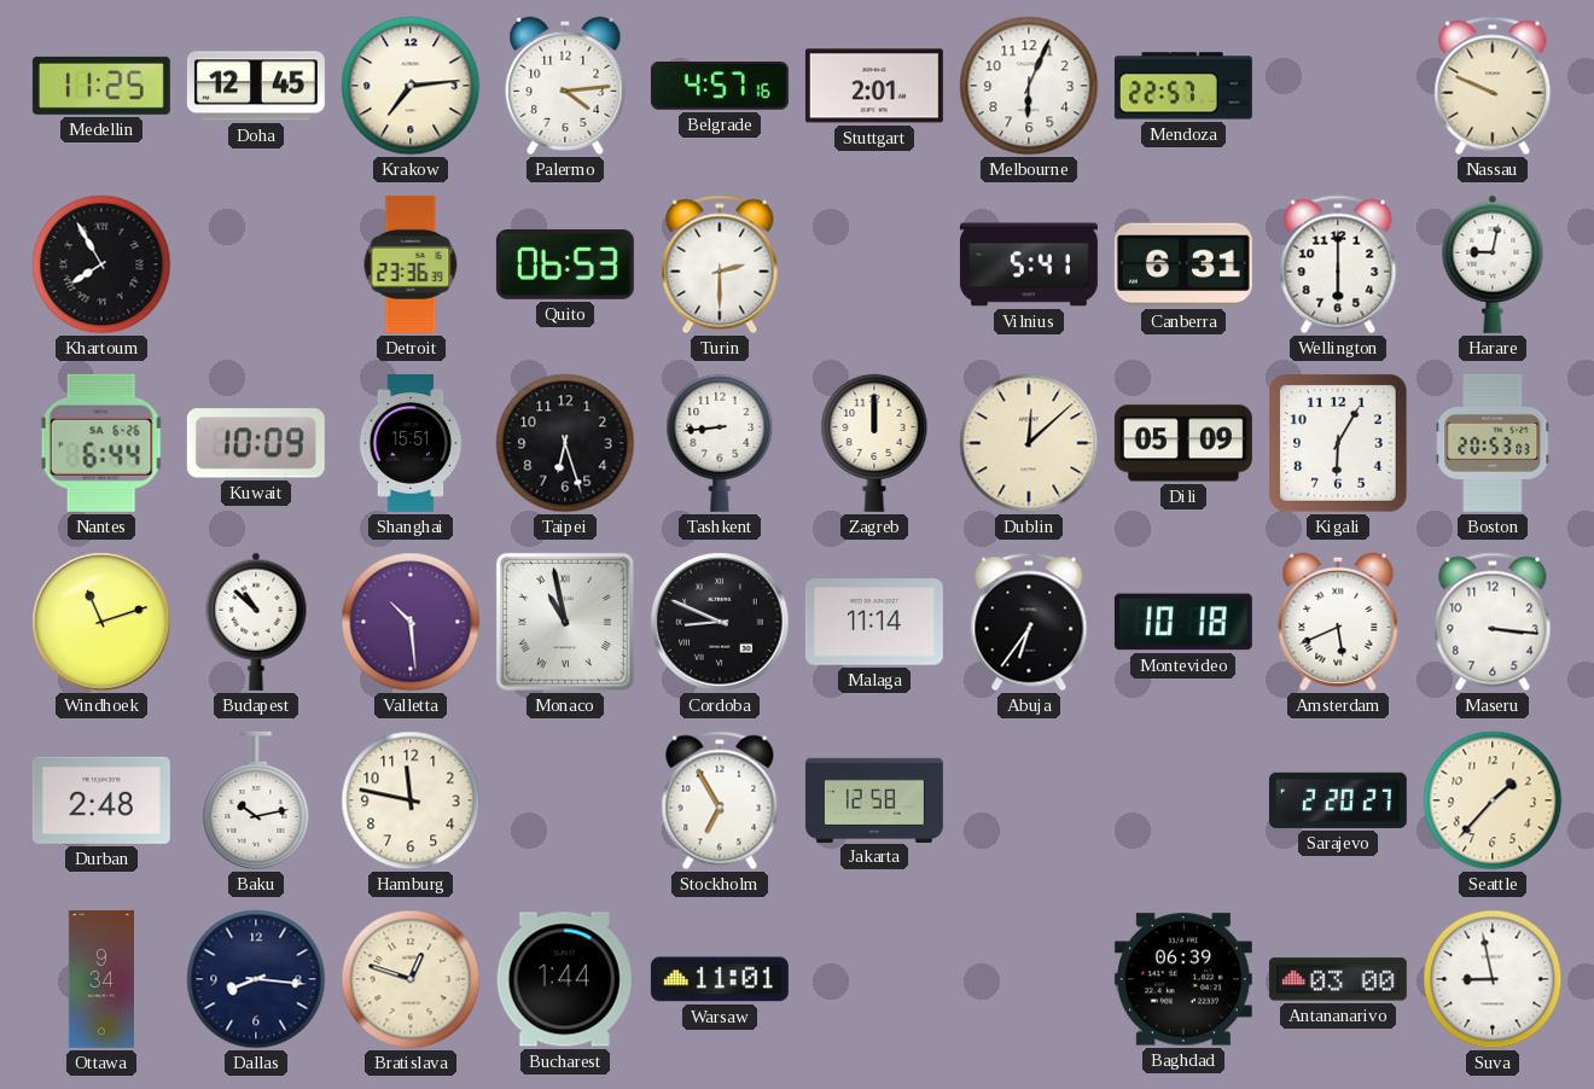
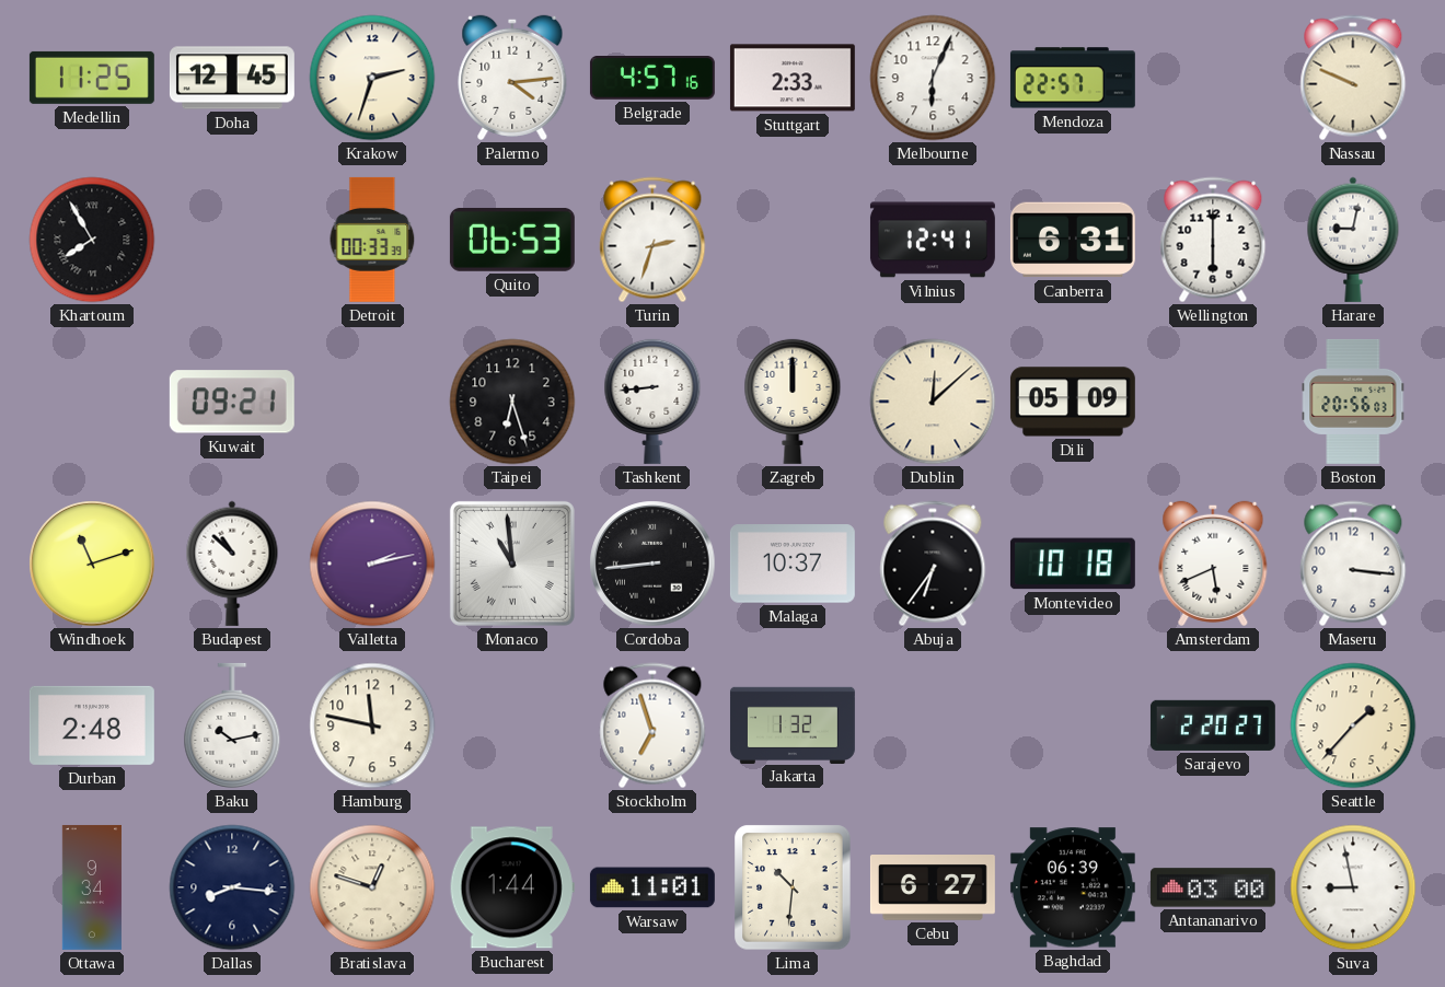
Krakow: 7:14 -> 2:33
Stuttgart: 2:01 -> 2:33
Detroit: 23:36 -> 00:33
Turin: 2:30 -> 2:33
Vilnius: 5:41 -> 12:41
Nantes: 6:44 -> none
Kuwait: 10:09 -> 09:21
Shanghai: 15:51 -> none
Kigali: 6:05 -> none
Boston: 20:53 -> 20:56
Valletta: 10:29 -> 2:13
Monaco: 10:58 -> 10:59
Cordoba: 8:49 -> 8:44
Malaga: 11:14 -> 10:37
Stockholm: 6:55 -> 6:57
Jakarta: 12:58 -> 1:32
Lima: none -> 10:31
Cebu: none -> 6:27
